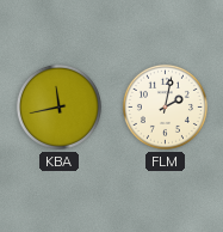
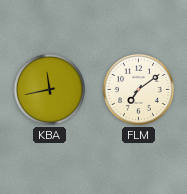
FLM: 2:02 -> 7:09
